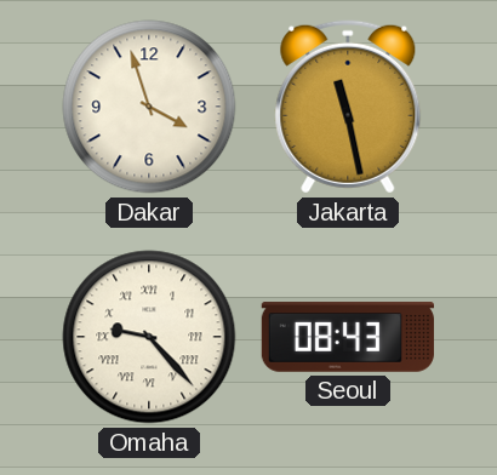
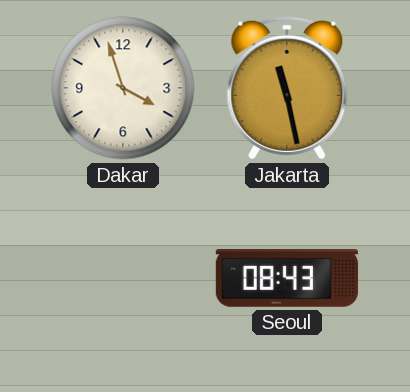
Omaha: 9:23 -> none
